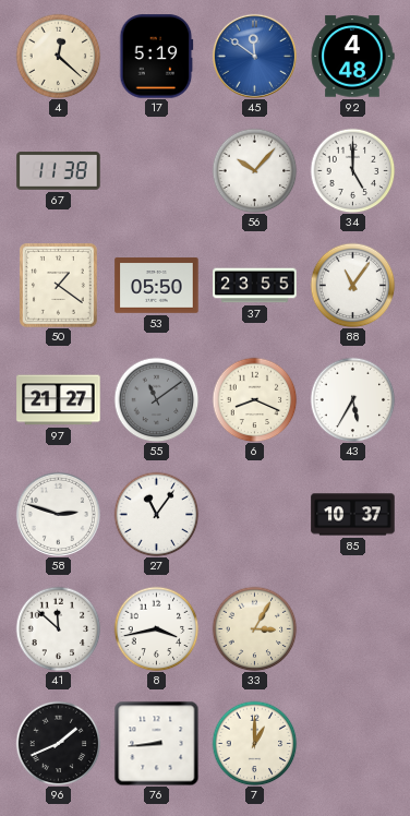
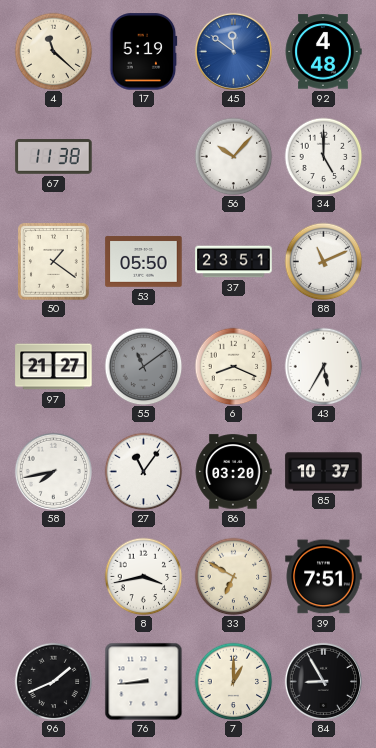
4: 12:22 -> 11:22
37: 23:55 -> 23:51
88: 11:06 -> 11:11
58: 2:48 -> 7:43
86: none -> 03:20
41: 11:52 -> none
33: 3:05 -> 6:50
39: none -> 7:51
84: none -> 8:55
